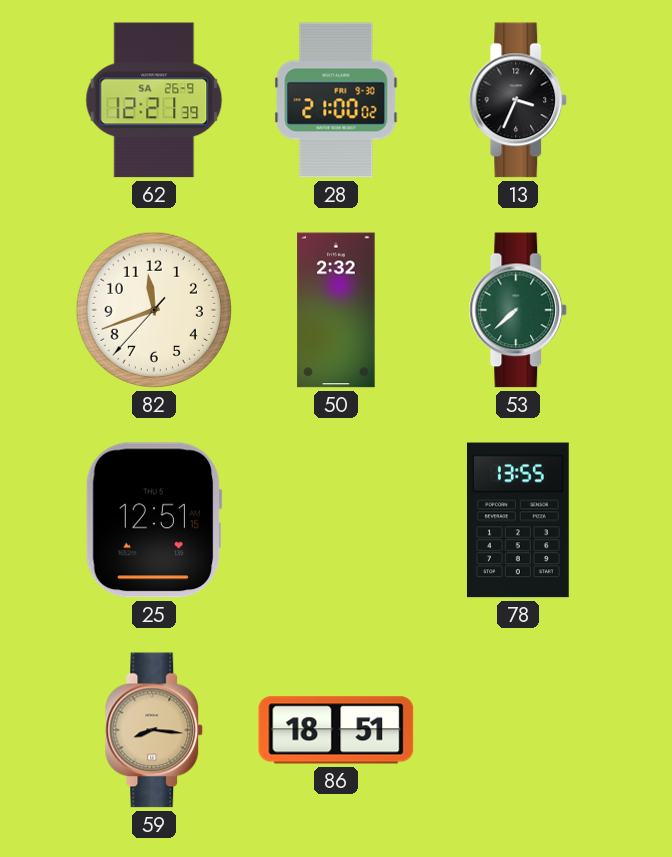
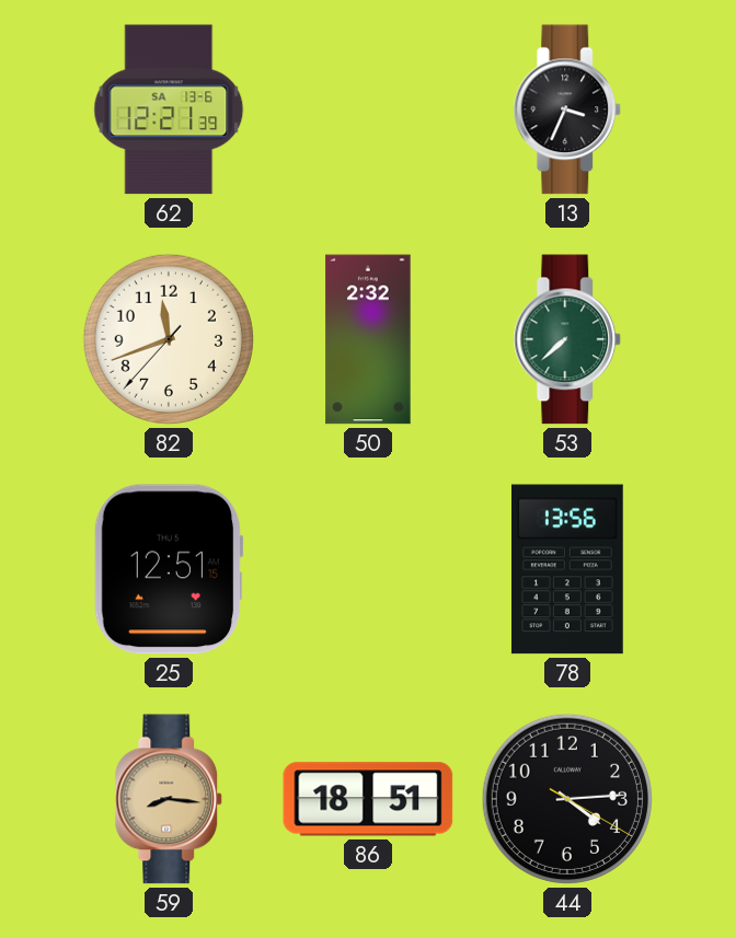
62 date: SA 26-9 -> SA 13-6
28: 21:00 -> none
78: 13:55 -> 13:56
44: none -> 4:14
